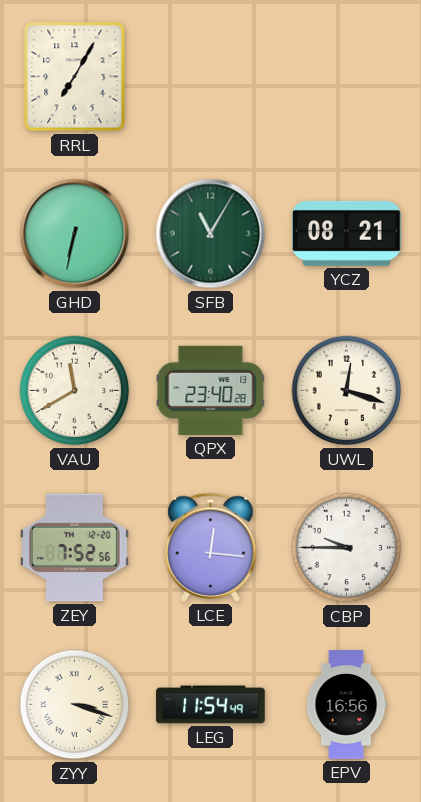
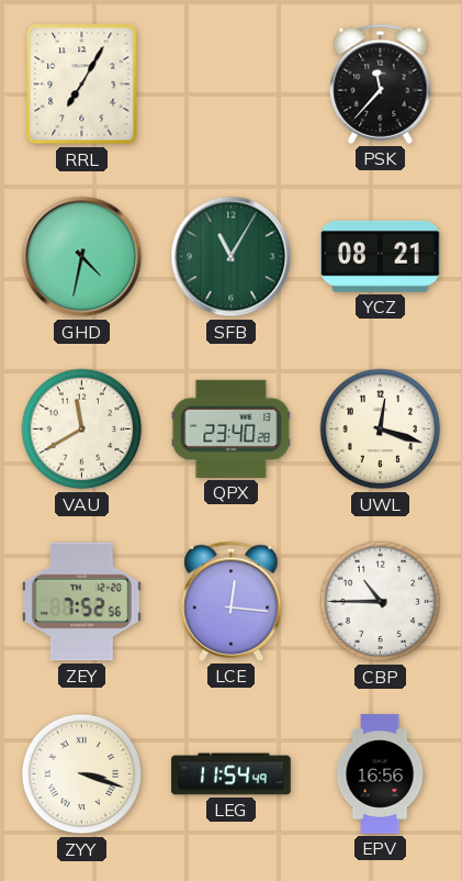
PSK: none -> 11:37
GHD: 6:32 -> 4:32
CBP: 9:45 -> 10:45
